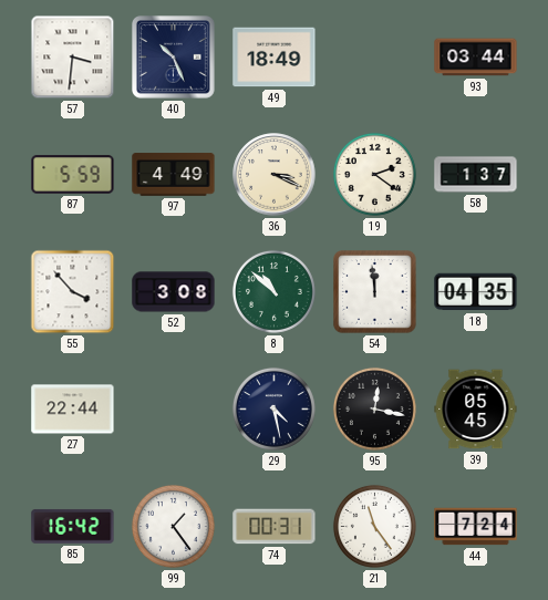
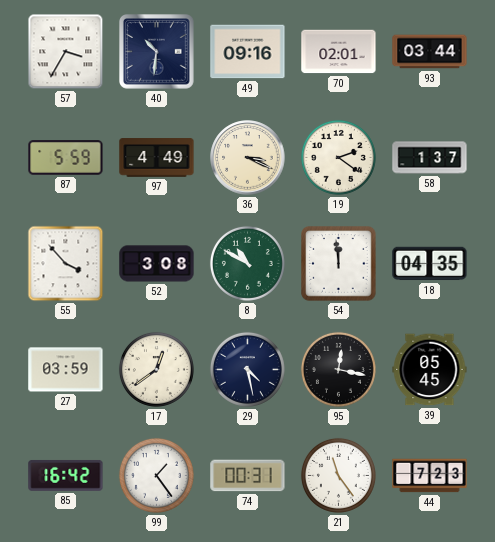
57: 3:31 -> 3:35
40: 10:26 -> 10:31
49: 18:49 -> 09:16
70: none -> 02:01
8: 10:52 -> 10:50
27: 22:44 -> 03:59
17: none -> 12:39
44: 7:24 -> 7:23
